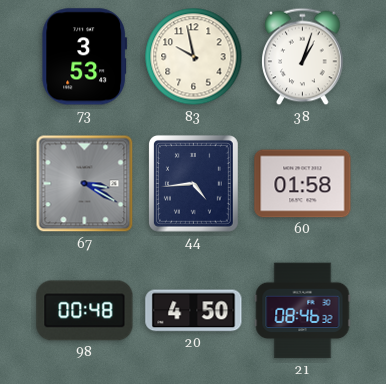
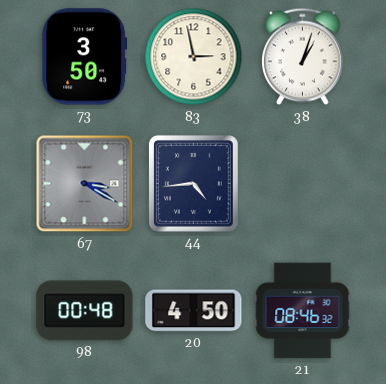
73: 3:53 -> 3:50
83: 9:58 -> 2:58
60: 01:58 -> none
